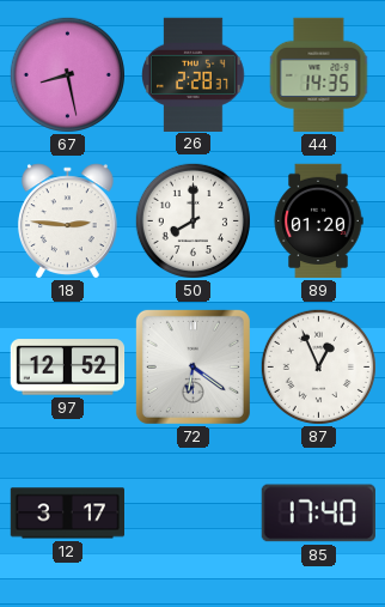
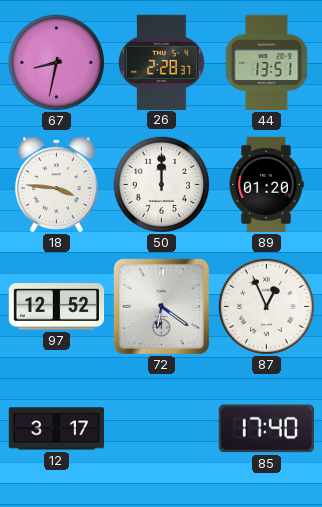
67: 8:28 -> 8:32
44: 14:35 -> 13:51
18: 2:46 -> 3:46
50: 8:00 -> 12:00
